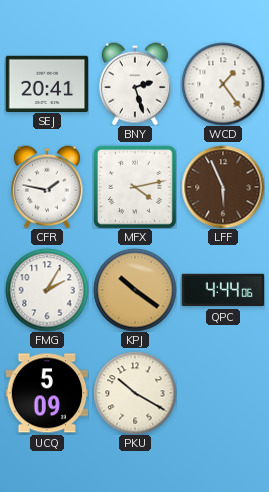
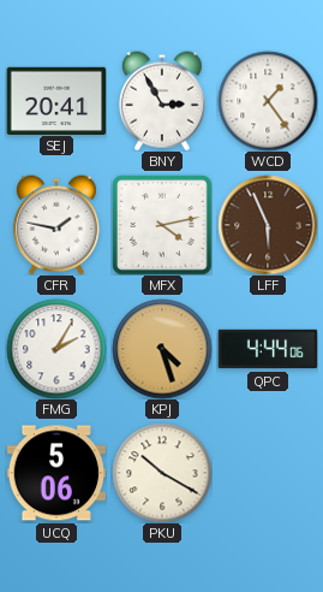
BNY: 2:27 -> 2:55
KPJ: 10:21 -> 4:27
UCQ: 5:09 -> 5:06
